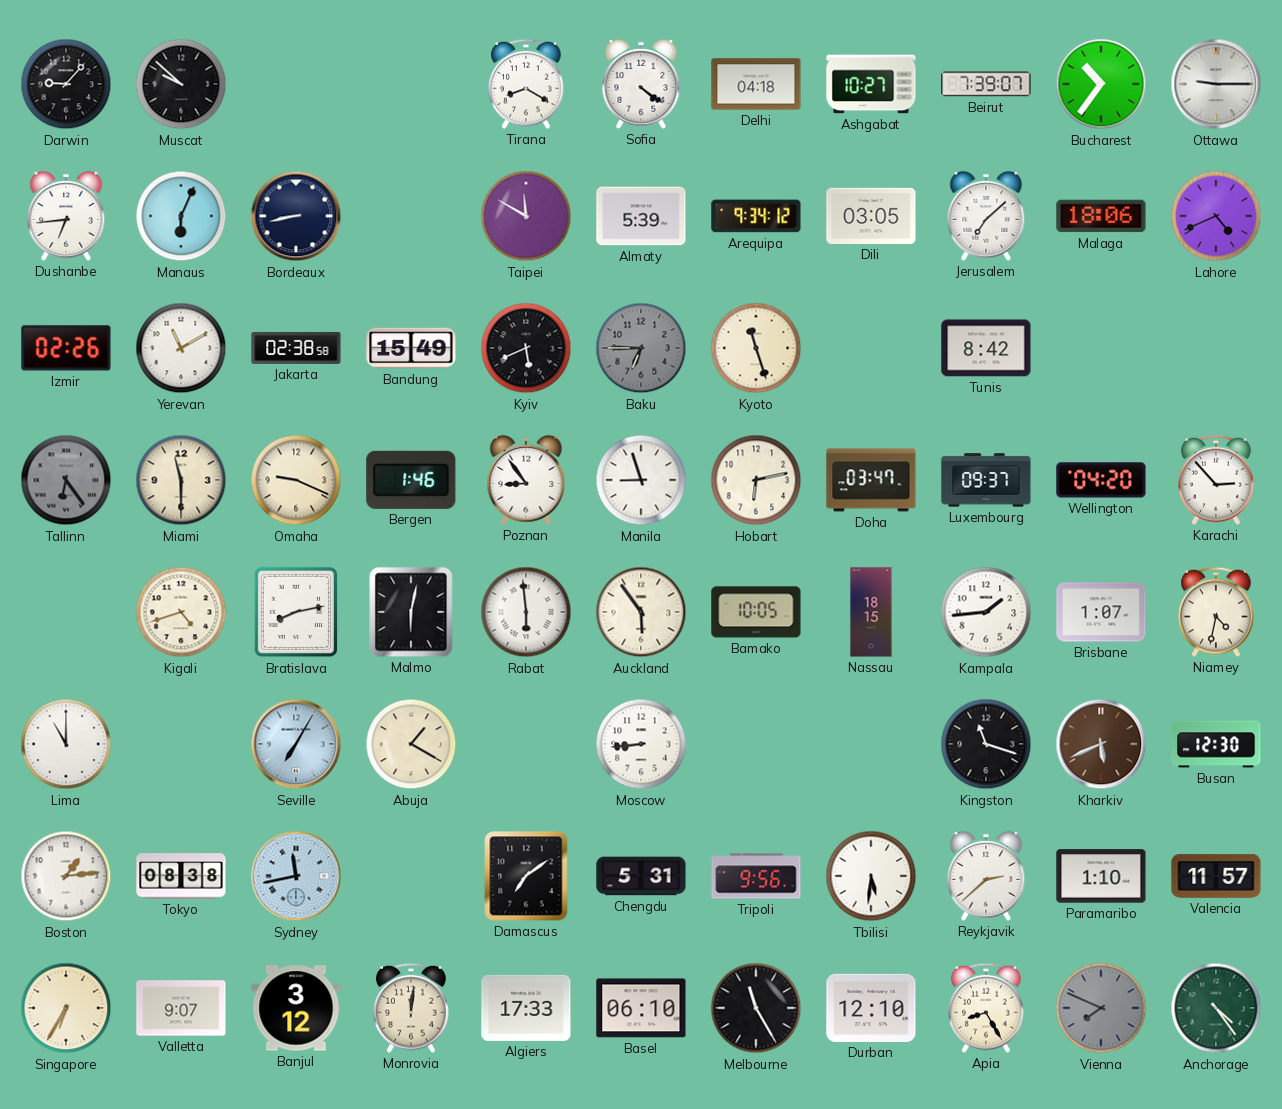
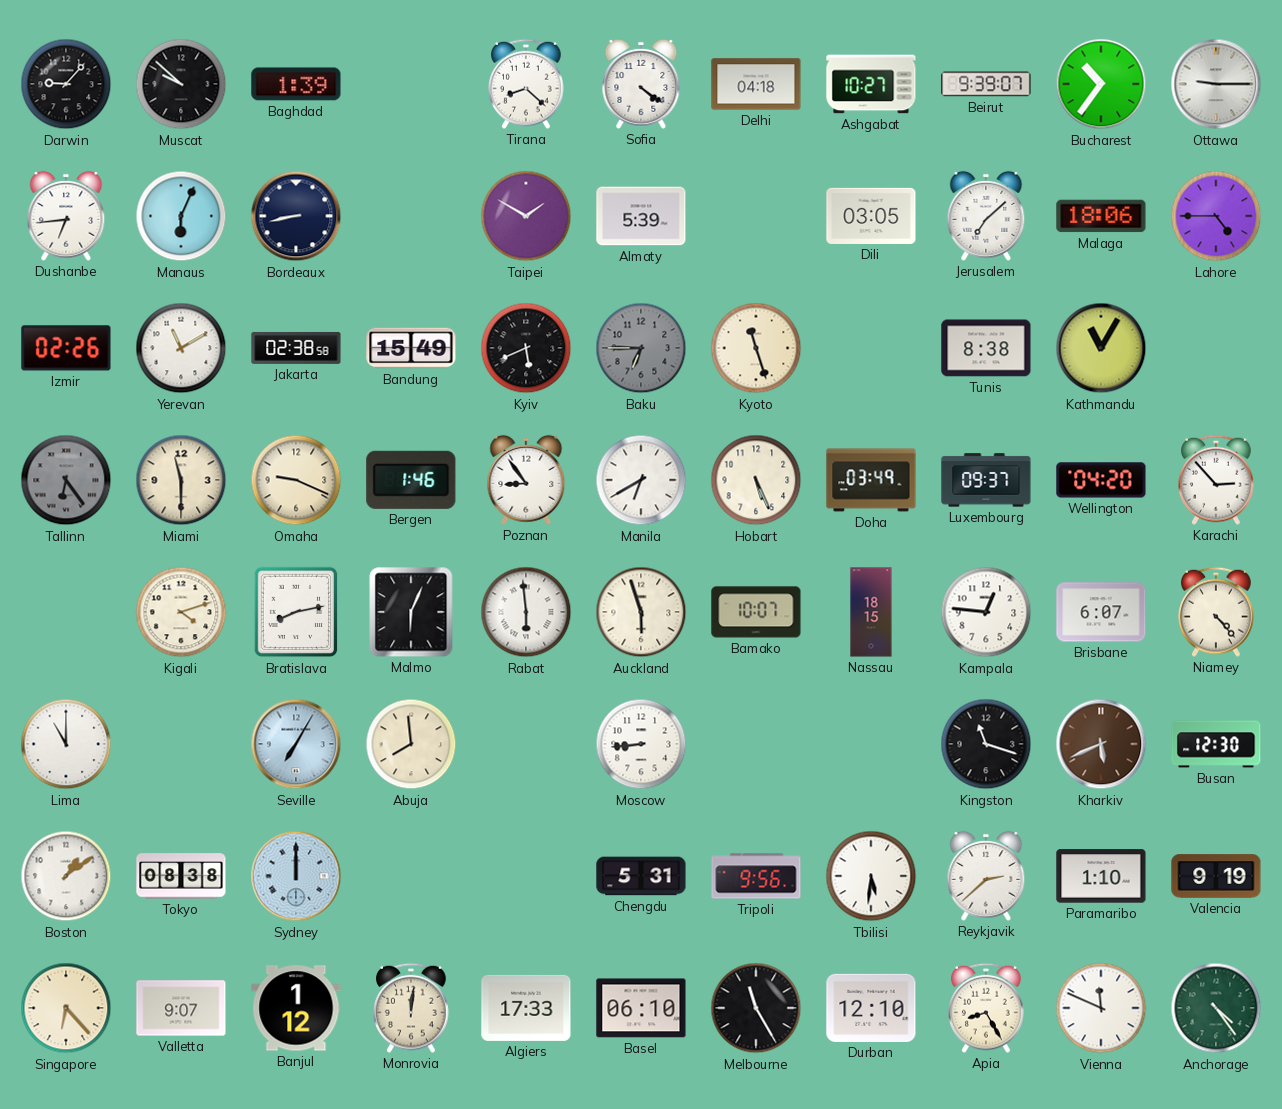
Baghdad: none -> 1:39
Tirana: 8:20 -> 8:22
Beirut: 7:39 -> 9:39
Taipei: 11:50 -> 1:50
Arequipa: 9:34 -> none
Lahore: 4:41 -> 4:45
Tunis: 8:42 -> 8:38
Kathmandu: none -> 11:05
Manila: 8:57 -> 6:40
Hobart: 6:13 -> 5:26
Doha: 03:47 -> 03:49
Kigali: 4:42 -> 4:12
Malmo: 6:02 -> 6:04
Auckland: 5:54 -> 5:57
Bamako: 10:05 -> 10:07
Kampala: 1:44 -> 12:46
Brisbane: 1:07 -> 6:07
Niamey: 4:32 -> 4:23
Abuja: 1:20 -> 7:59
Boston: 1:14 -> 1:09
Sydney: 11:43 -> 12:00
Damascus: 7:09 -> none
Valencia: 11:57 -> 9:19
Singapore: 6:35 -> 6:23
Banjul: 3:12 -> 1:12
Vienna: 7:49 -> 11:49
Vienna dial: grey -> white
